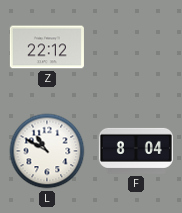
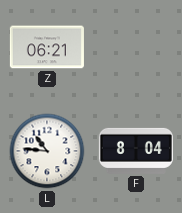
Z: 22:12 -> 06:21
L: 10:50 -> 10:46
